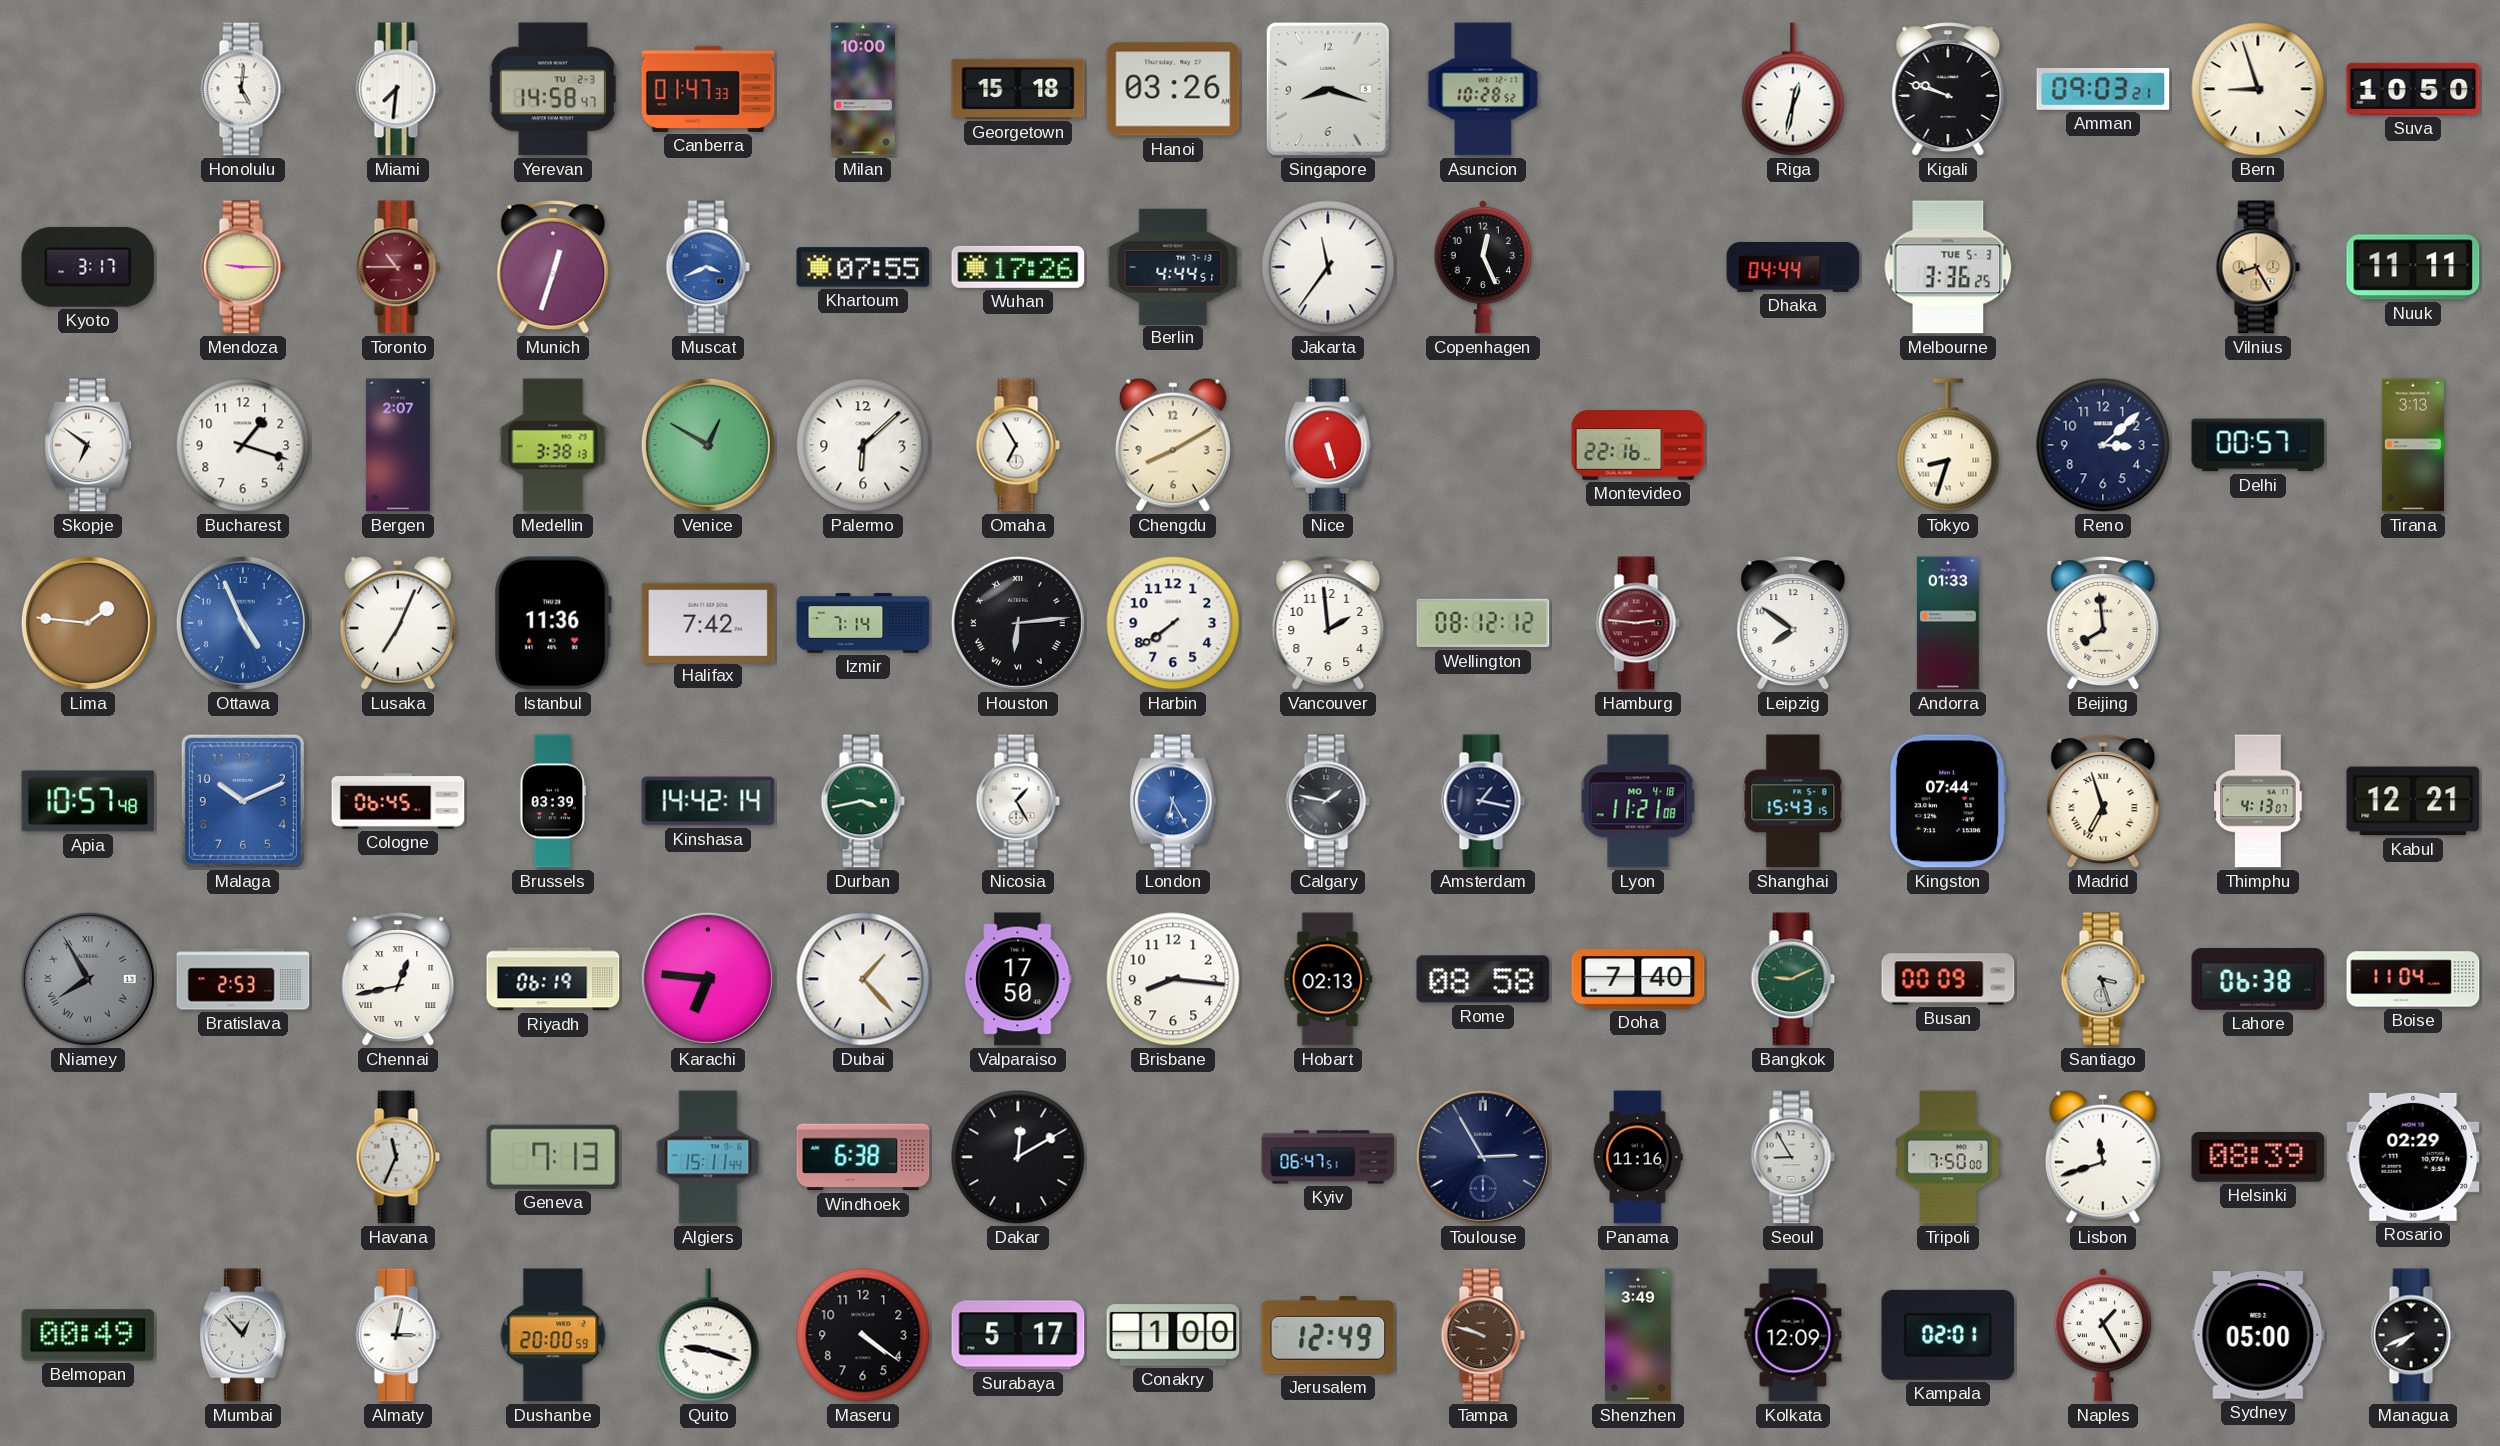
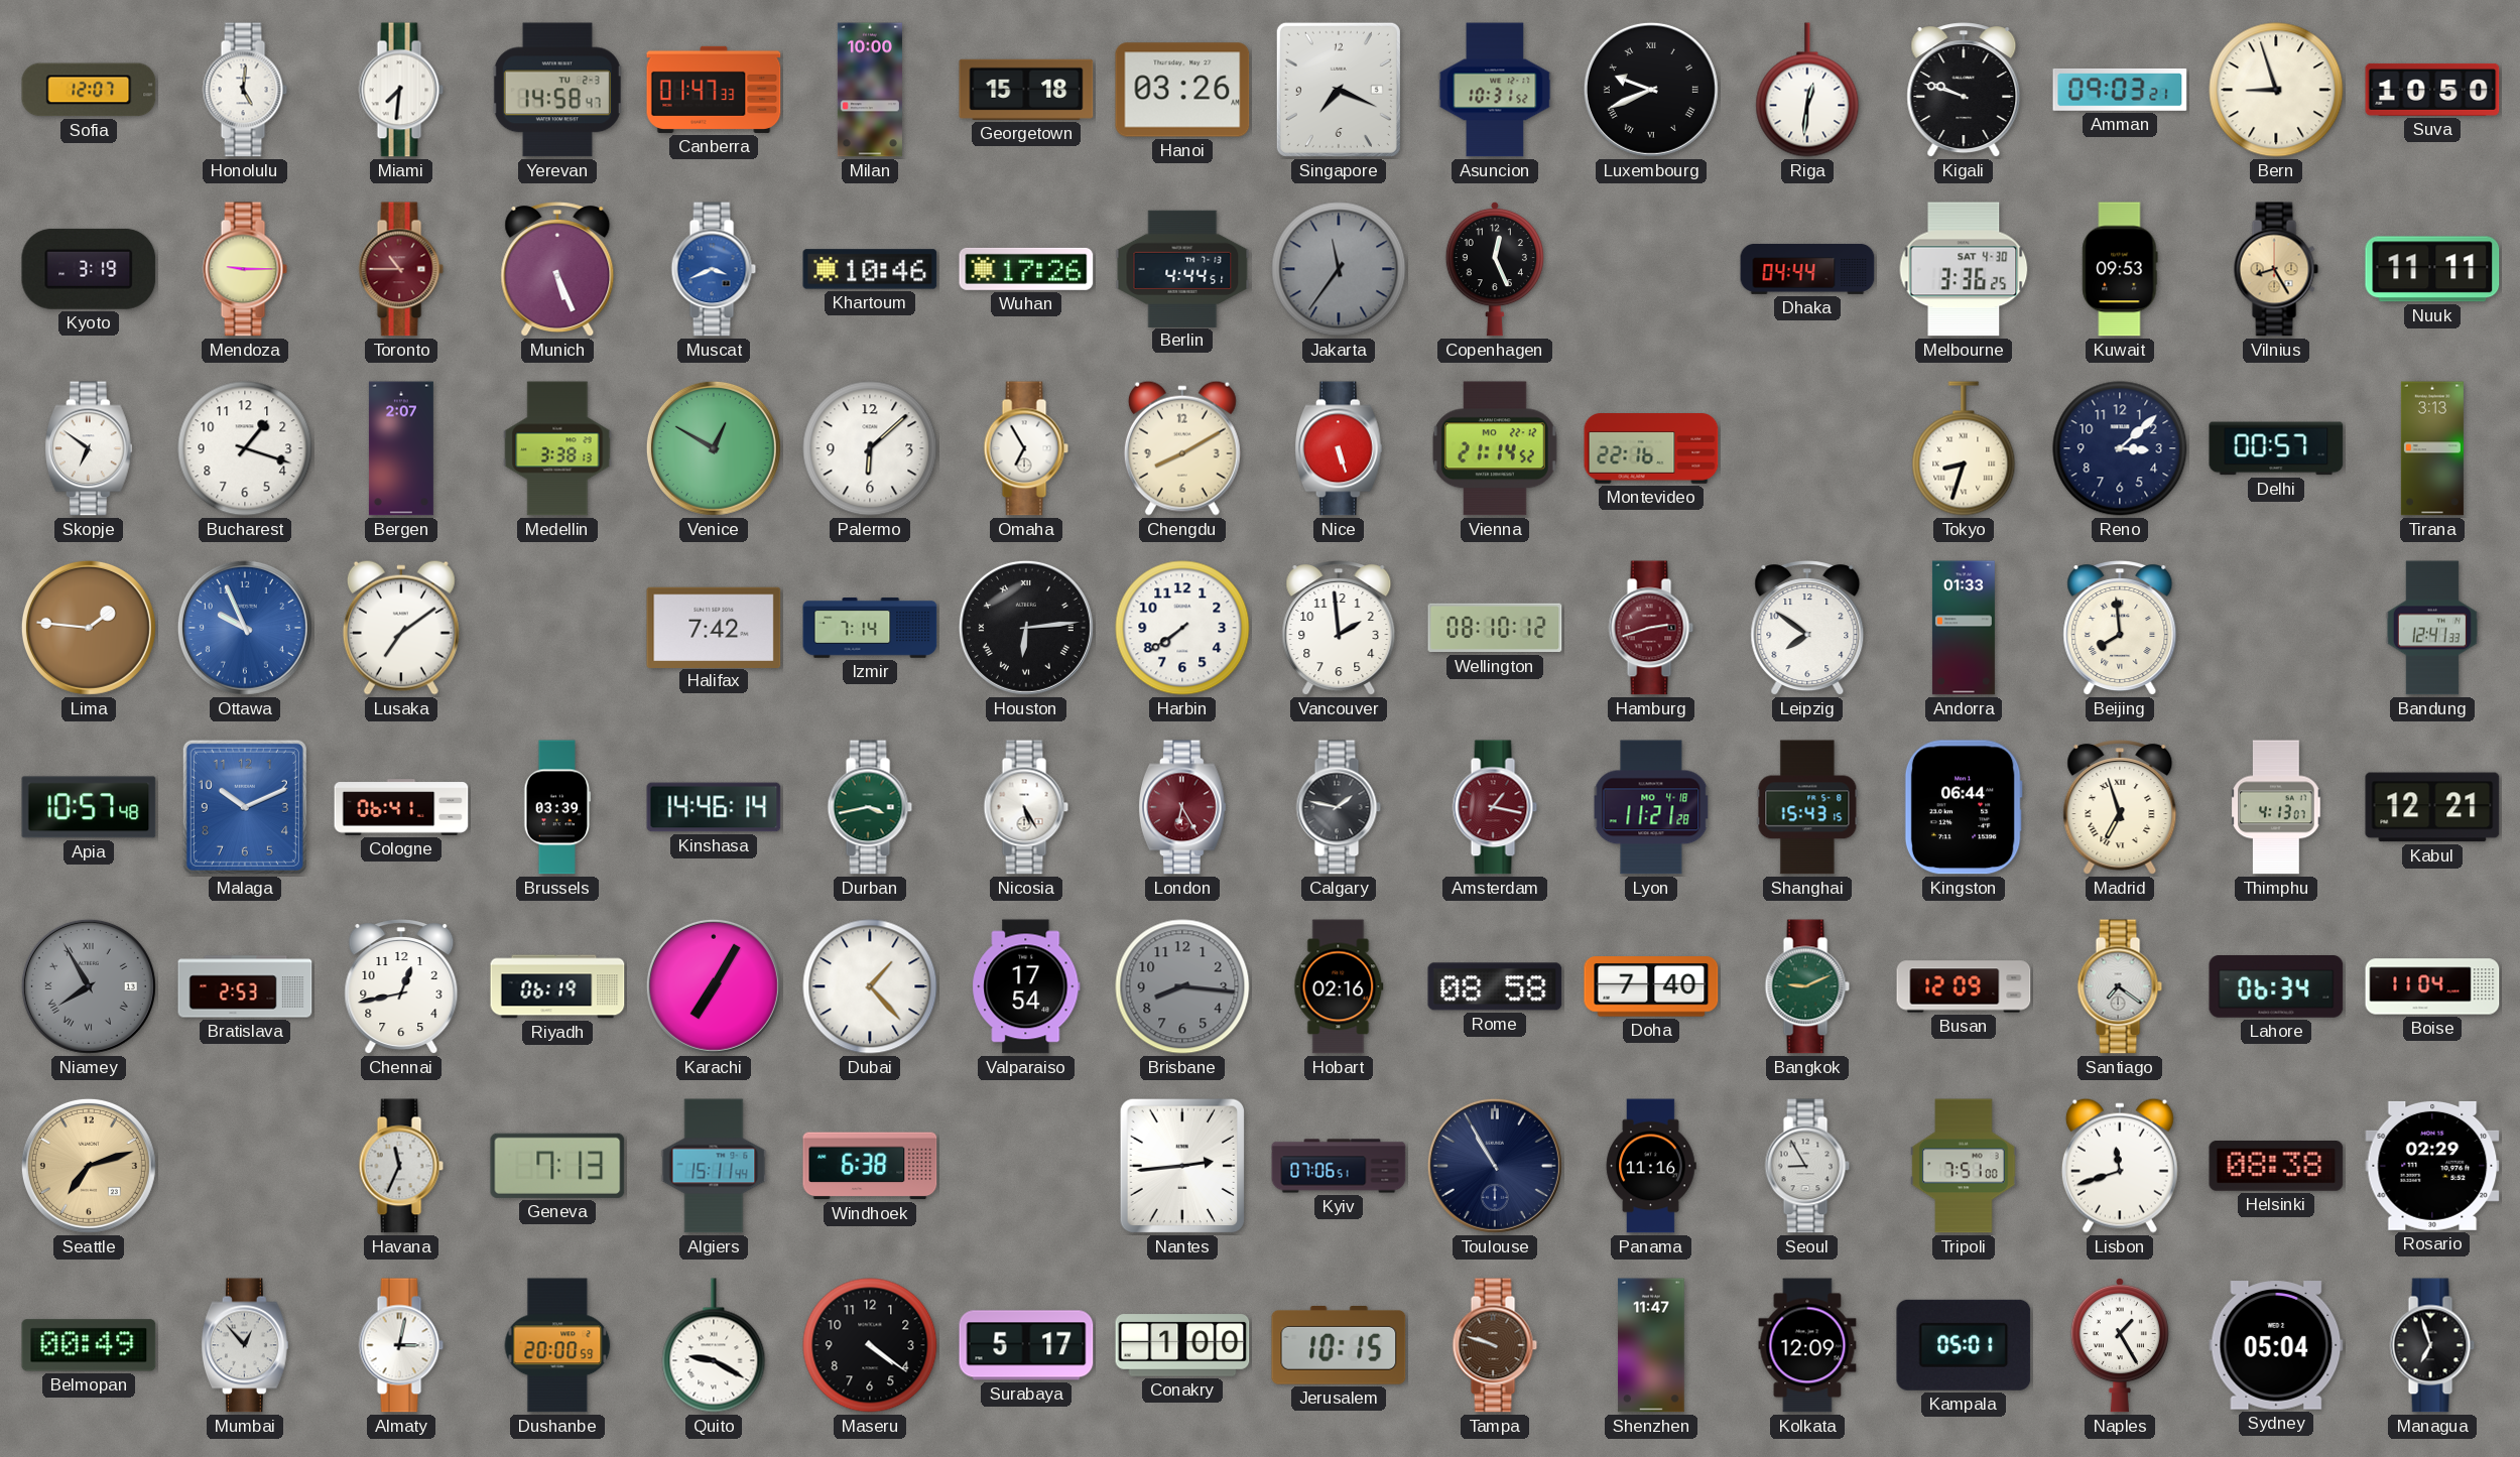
Sofia: none -> 12:07
Singapore: 8:18 -> 7:19
Asuncion: 10:28 -> 10:31
Luxembourg: none -> 9:41
Riga: 12:32 -> 12:31
Kyoto: 3:17 -> 3:19
Munich: 12:33 -> 5:26
Khartoum: 07:55 -> 10:46
Jakarta dial: white -> grey
Melbourne date: TUE 5-3 -> SAT 4-30
Kuwait: none -> 09:53
Vienna: none -> 21:14
Ottawa: 4:56 -> 9:56
Lusaka: 7:04 -> 7:09
Istanbul: 11:36 -> none
Wellington: 08:12 -> 08:10
Hamburg: 2:46 -> 2:42
Bandung: none -> 12:41
Cologne: 06:45 -> 06:41
Kinshasa: 14:42 -> 14:46
Nicosia: 1:25 -> 5:25
London dial: blue -> burgundy
Amsterdam dial: navy -> burgundy
Lyon: 11:21:08 -> 11:21:28
Kingston: 07:44 -> 06:44
Chennai numerals: Roman -> Arabic
Karachi: 6:46 -> 7:05
Valparaiso: 17:50 -> 17:54
Brisbane dial: white -> grey
Hobart: 02:13 -> 02:16
Busan: 00:09 -> 12:09
Santiago: 3:27 -> 7:21
Lahore: 06:38 -> 06:34
Seattle: none -> 7:12
Dakar: 12:10 -> none
Nantes: none -> 2:44
Kyiv: 06:47 -> 07:06
Toulouse: 2:55 -> 10:55
Tripoli: 7:50 -> 7:51
Helsinki: 08:39 -> 08:38
Quito: 9:18 -> 9:20
Jerusalem: 12:49 -> 10:15
Shenzhen: 3:49 -> 11:47
Kampala: 02:01 -> 05:01
Sydney: 05:00 -> 05:04
Managua: 7:41 -> 6:57
